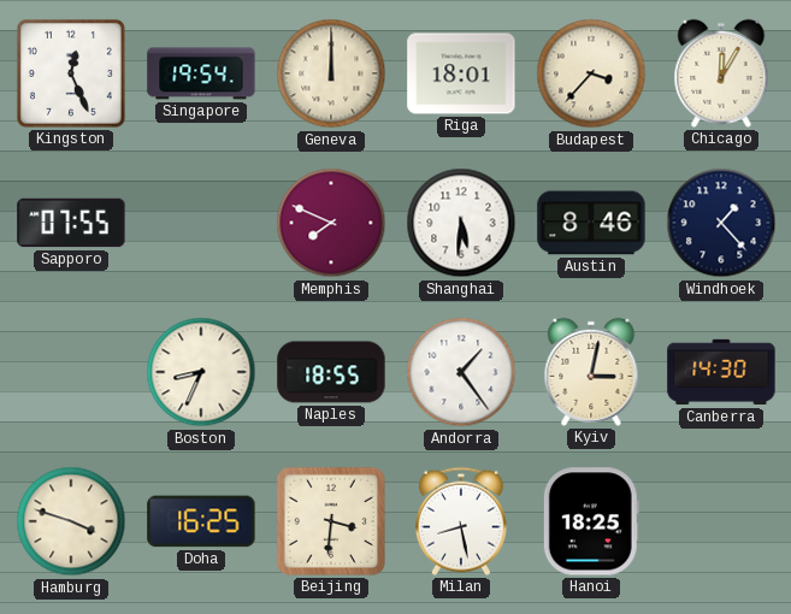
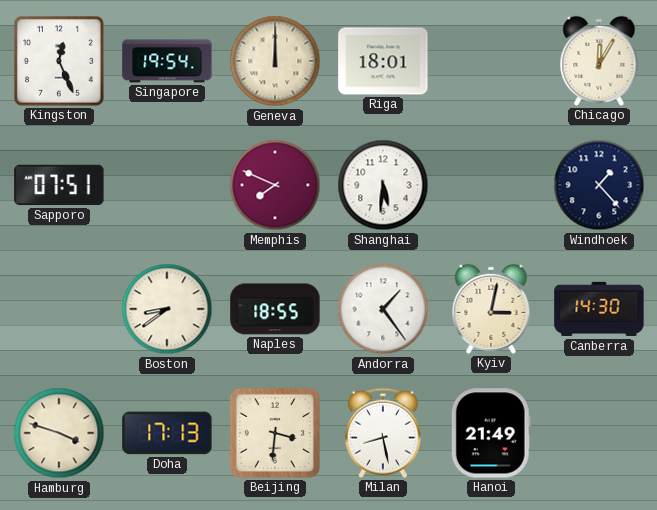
Budapest: 3:37 -> none
Sapporo: 07:55 -> 07:51
Austin: 8:46 -> none
Boston: 8:34 -> 8:39
Doha: 16:25 -> 17:13
Hanoi: 18:25 -> 21:49
